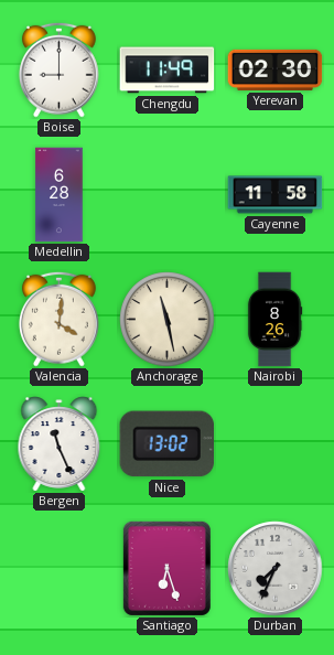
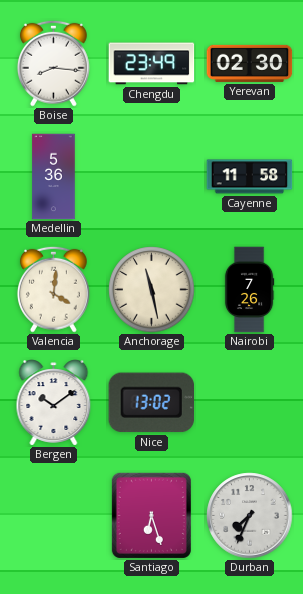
Boise: 9:00 -> 8:16
Chengdu: 11:49 -> 23:49
Medellin: 6:28 -> 5:36
Nairobi: 8:26 -> 7:26
Bergen: 11:26 -> 10:09
